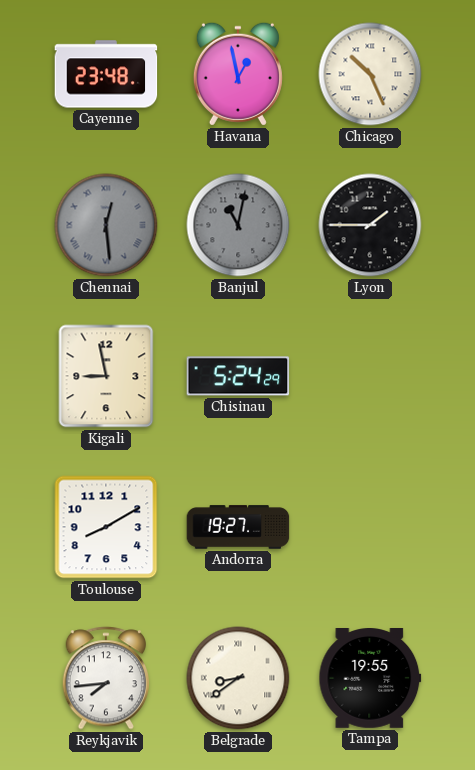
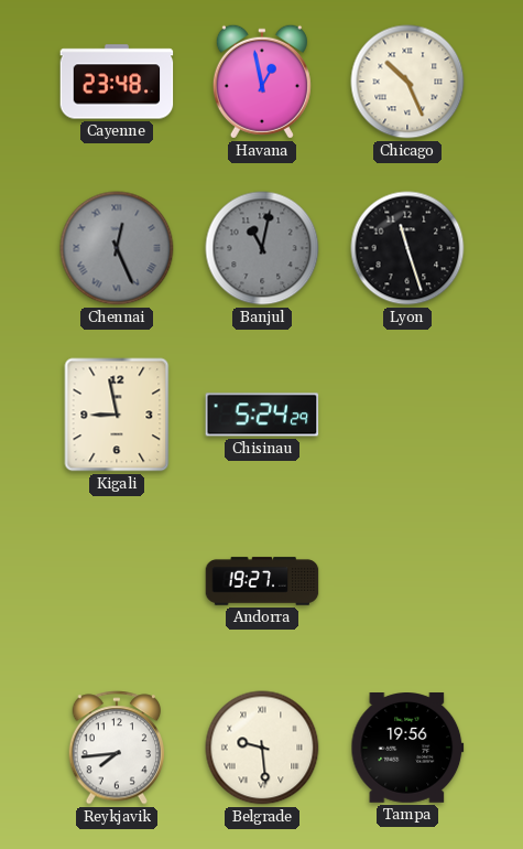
Chennai: 12:29 -> 12:26
Lyon: 1:45 -> 11:27
Toulouse: 8:10 -> none
Belgrade: 8:39 -> 9:29
Tampa: 19:55 -> 19:56
